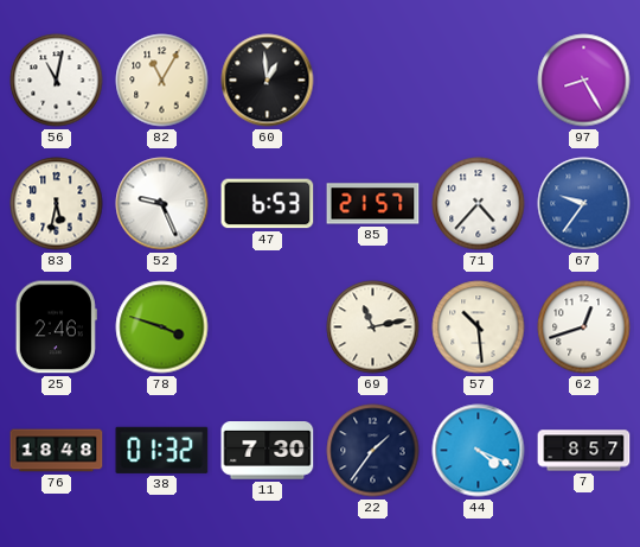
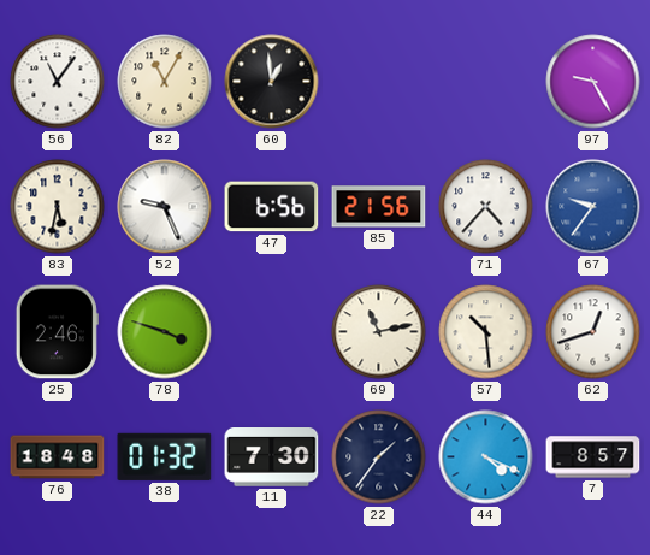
56: 11:02 -> 11:06
97: 8:25 -> 9:25
47: 6:53 -> 6:56
85: 21:57 -> 21:56
